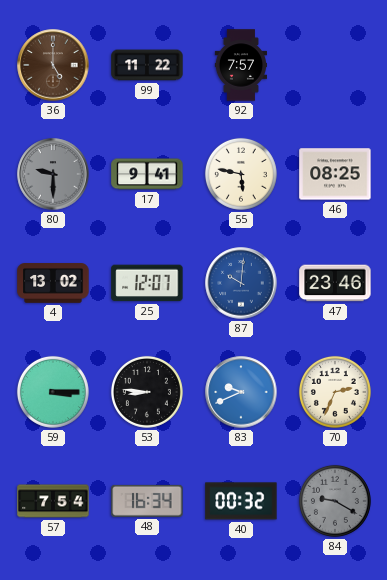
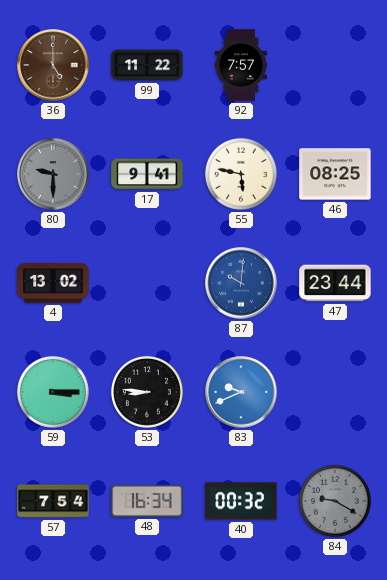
25: 12:07 -> none
47: 23:46 -> 23:44
70: 2:34 -> none
